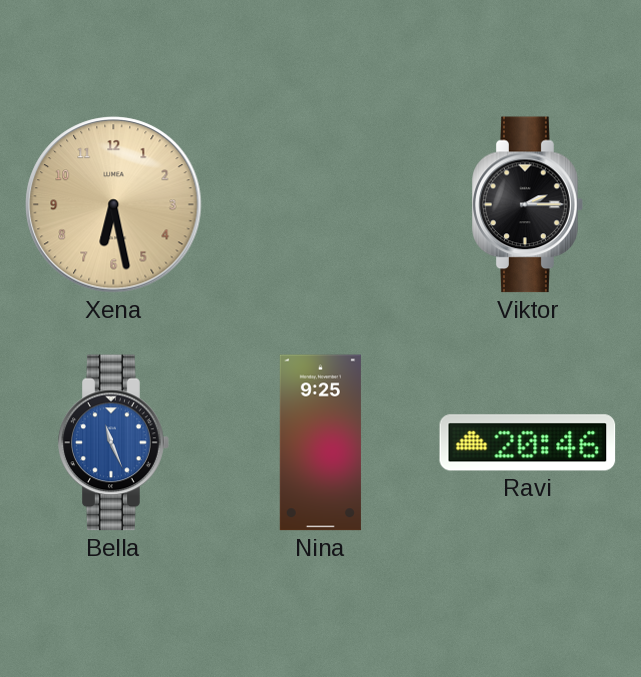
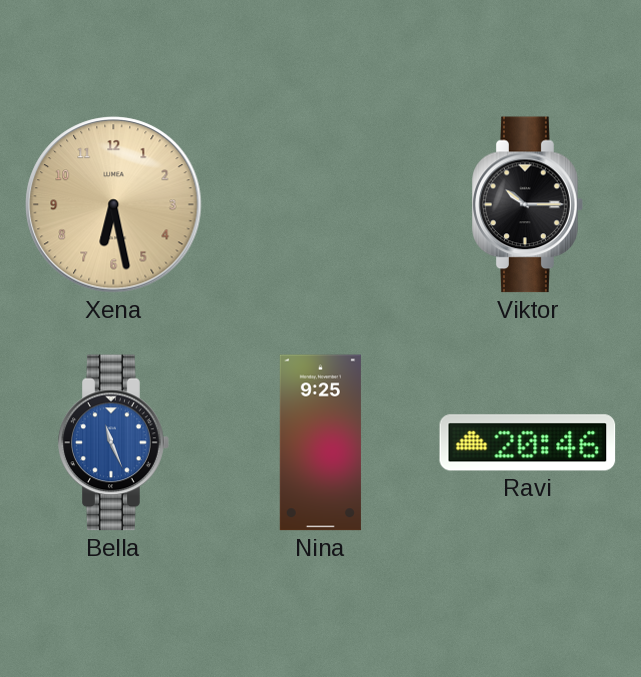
Viktor: 2:15 -> 10:15
